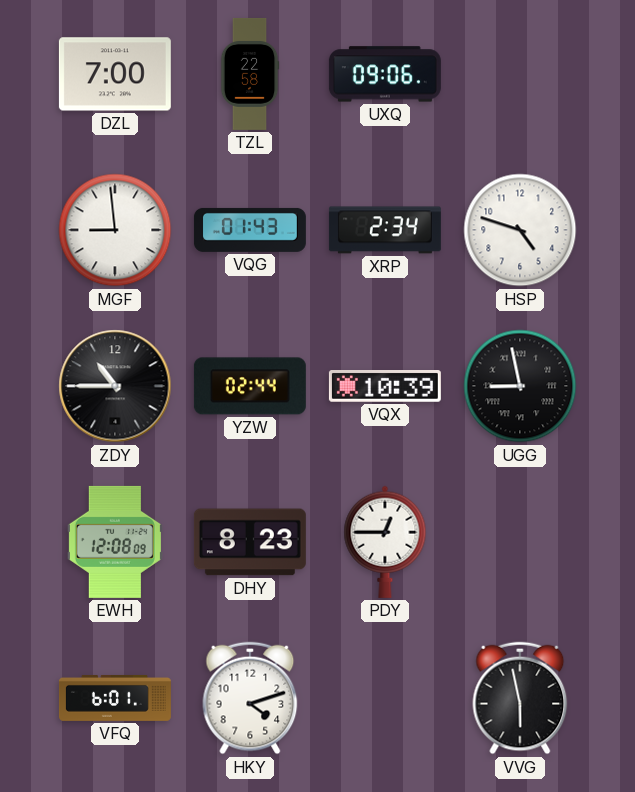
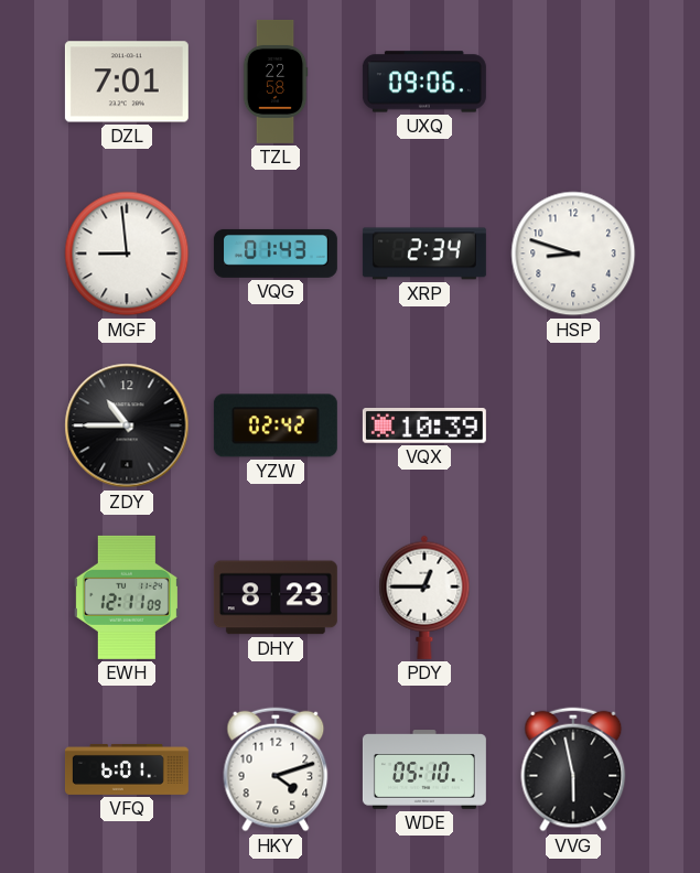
DZL: 7:00 -> 7:01
HSP: 4:48 -> 8:48
YZW: 02:44 -> 02:42
UGG: 8:58 -> none
EWH: 12:08 -> 12:11
WDE: none -> 05:10
